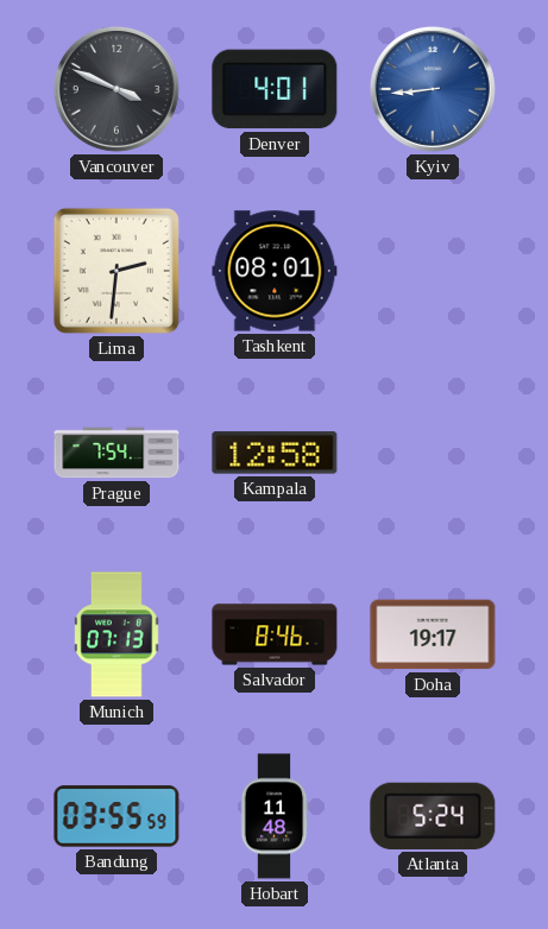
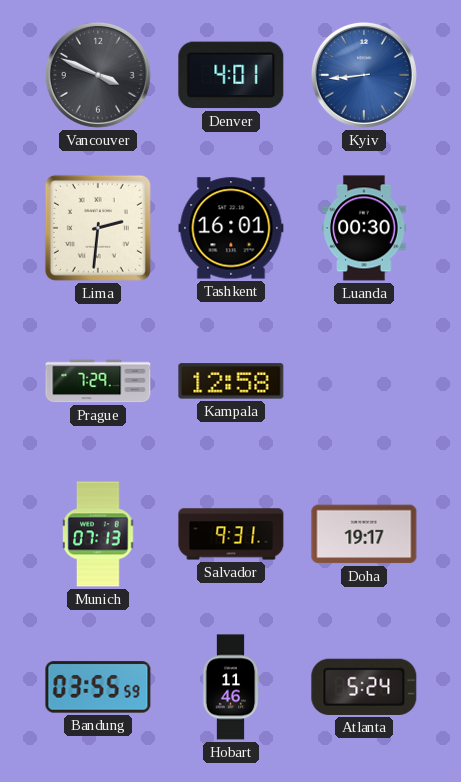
Tashkent: 08:01 -> 16:01
Luanda: none -> 00:30
Prague: 7:54 -> 7:29
Salvador: 8:46 -> 9:31
Hobart: 11:48 -> 11:46
